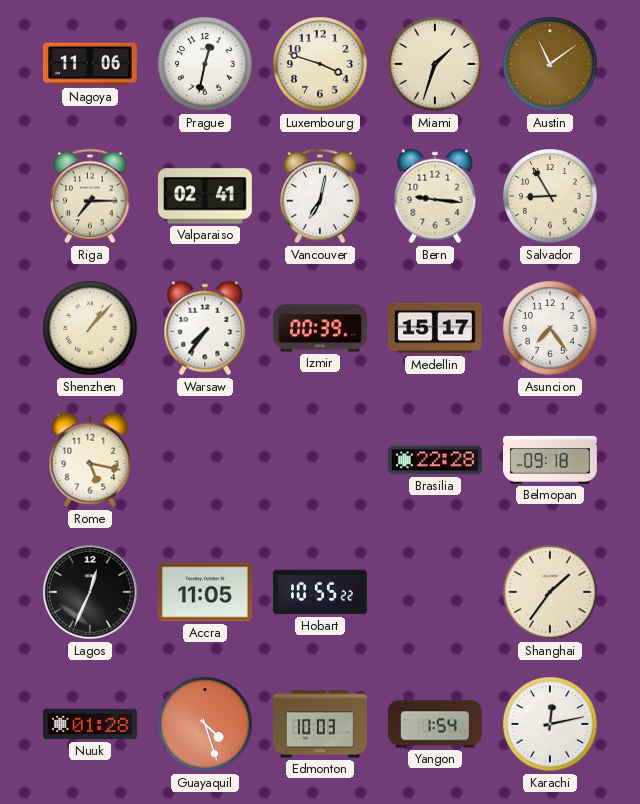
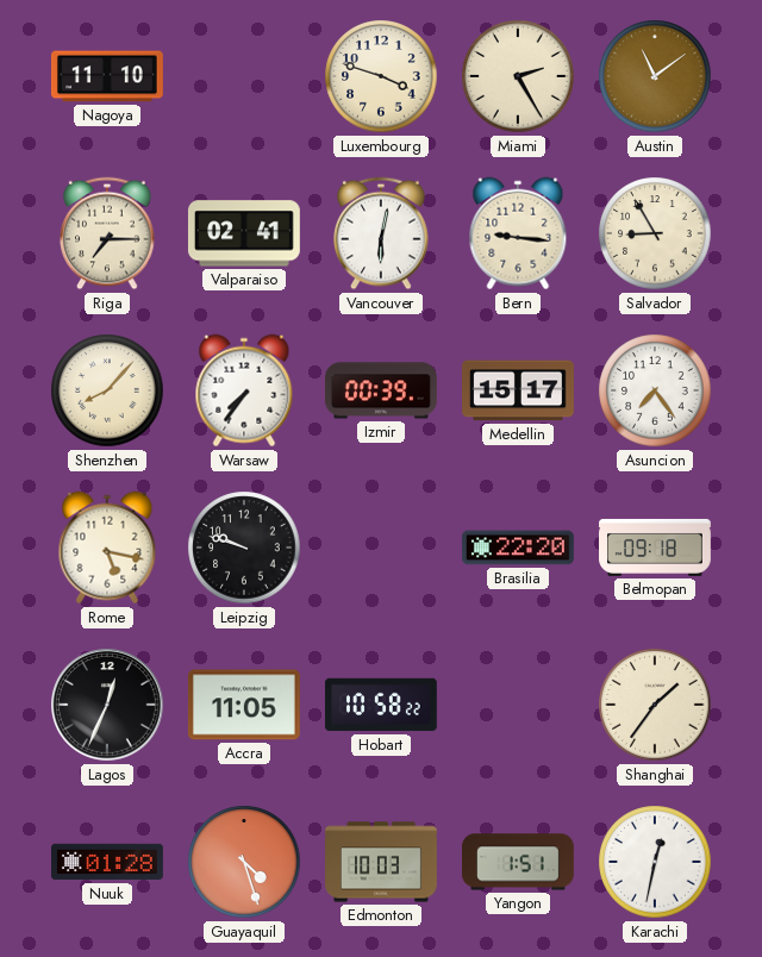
Nagoya: 11:06 -> 11:10
Prague: 12:32 -> none
Miami: 1:33 -> 2:25
Vancouver: 7:02 -> 6:02
Shenzhen: 1:07 -> 8:07
Leipzig: none -> 9:48
Brasilia: 22:28 -> 22:20
Hobart: 10:55 -> 10:58
Yangon: 1:54 -> 1:51
Karachi: 12:13 -> 12:32
